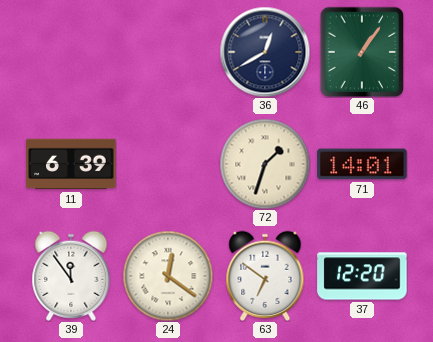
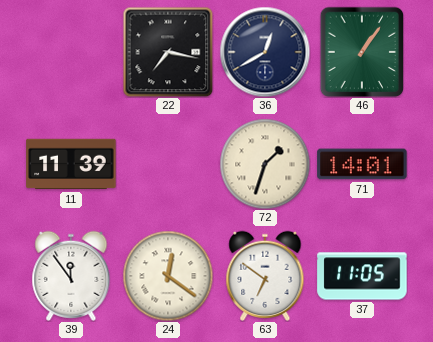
22: none -> 7:17
11: 6:39 -> 11:39
37: 12:20 -> 11:05
